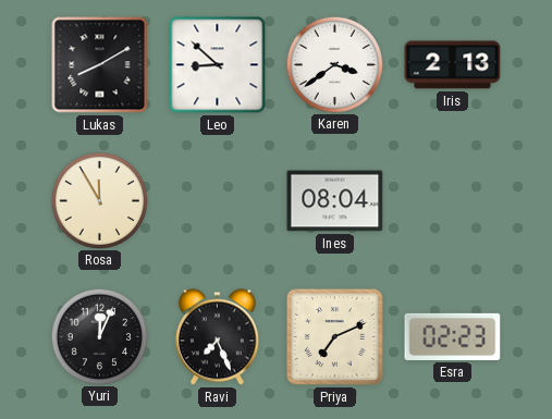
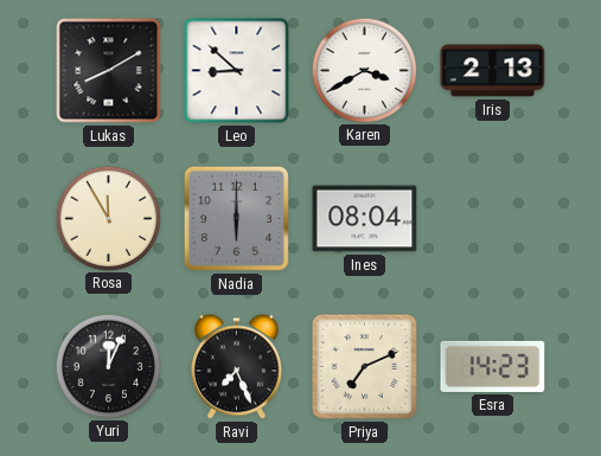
Karen: 3:39 -> 3:40
Nadia: none -> 6:00
Esra: 02:23 -> 14:23
